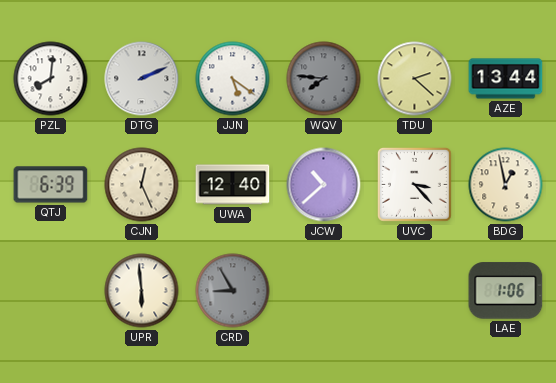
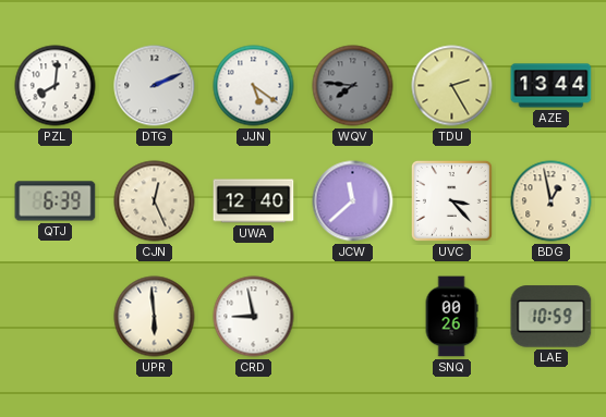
TDU: 2:22 -> 2:25
JCW: 10:38 -> 11:38
CRD: 8:55 -> 8:58
CRD dial: grey -> white
SNQ: none -> 00:26
LAE: 1:06 -> 10:59
